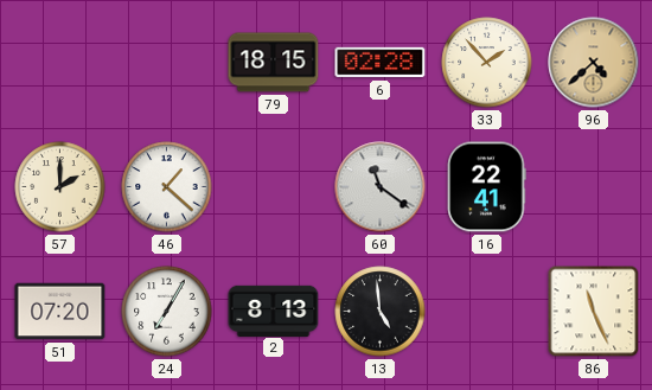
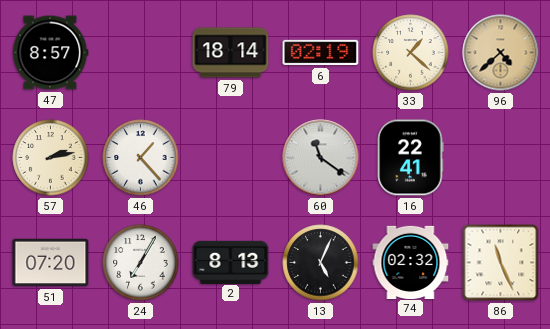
47: none -> 8:57
79: 18:15 -> 18:14
6: 02:28 -> 02:19
33: 1:53 -> 1:22
57: 2:00 -> 2:13
46: 1:22 -> 1:23
13: 4:59 -> 5:04
74: none -> 02:32
